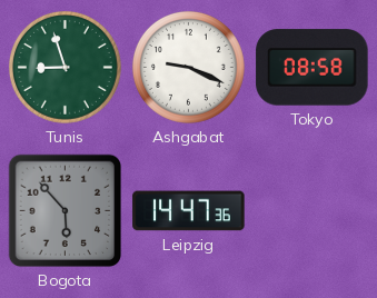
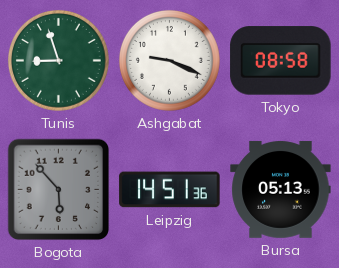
Leipzig: 14:47 -> 14:51
Bursa: none -> 05:13
